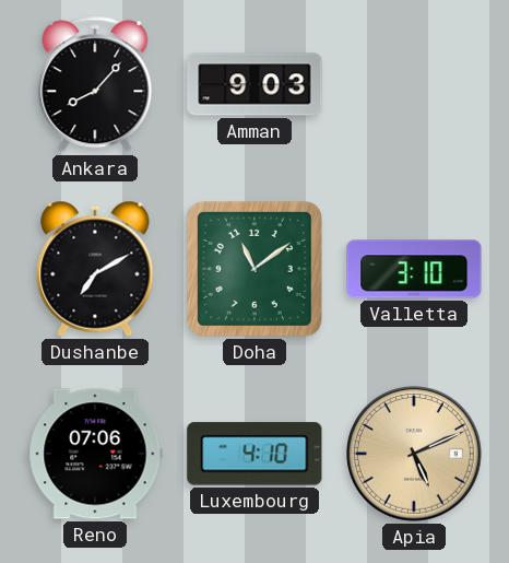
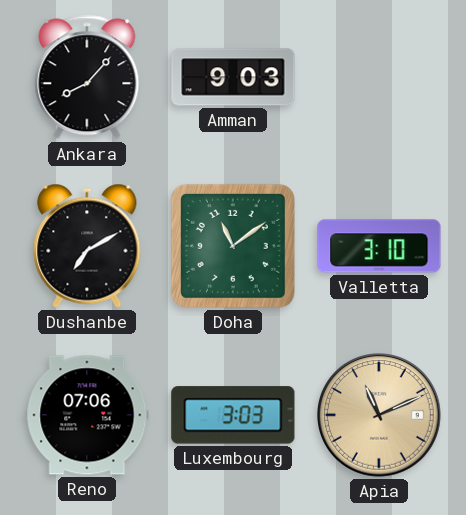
Luxembourg: 4:10 -> 3:03
Apia: 5:11 -> 11:11
